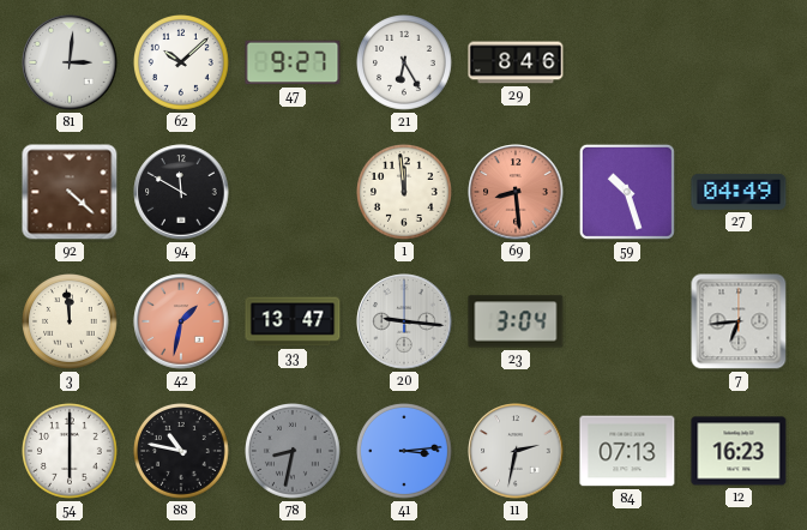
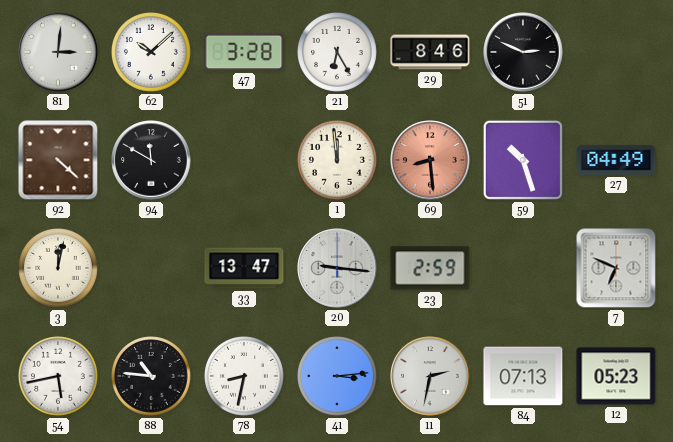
47: 9:27 -> 3:28
51: none -> 2:49
3: 11:59 -> 12:02
42: 1:32 -> none
23: 3:04 -> 2:59
7: 6:44 -> 6:49
54: 6:00 -> 5:43
88: 10:47 -> 10:46
78 dial: grey -> white
12: 16:23 -> 05:23
